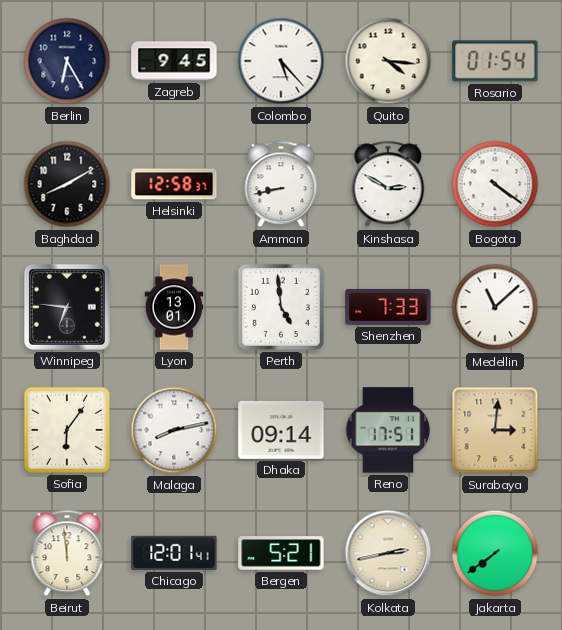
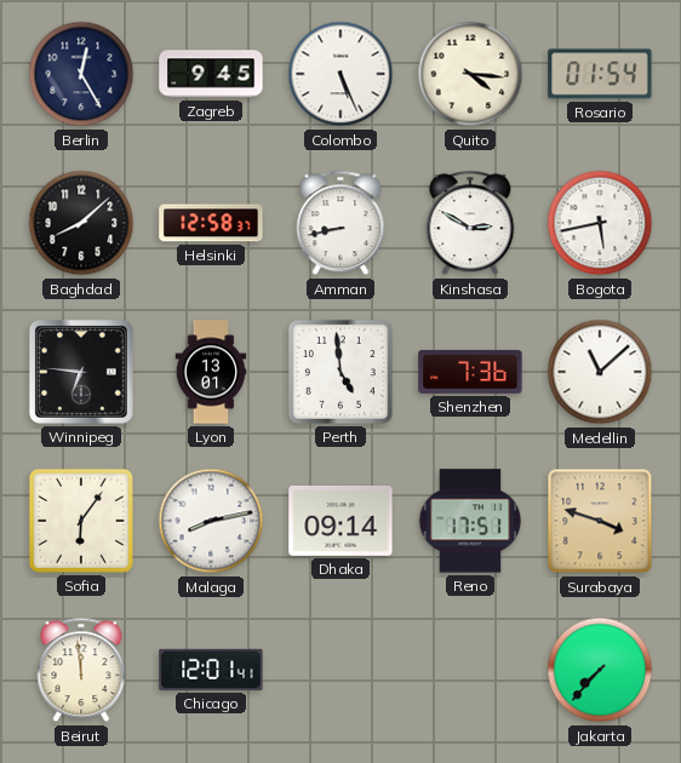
Berlin: 6:25 -> 12:25
Colombo: 5:23 -> 5:26
Baghdad: 8:10 -> 8:08
Bogota: 4:21 -> 5:43
Shenzhen: 7:33 -> 7:36
Surabaya: 3:01 -> 3:48
Bergen: 5:21 -> none
Kolkata: 2:43 -> none
Jakarta: 7:39 -> 7:37
